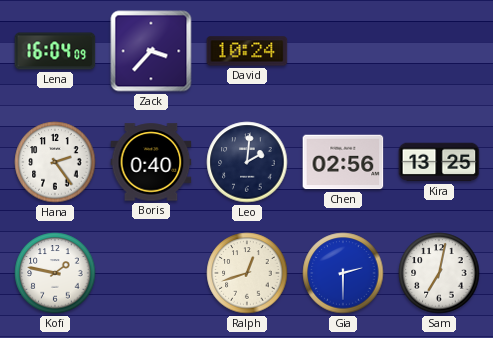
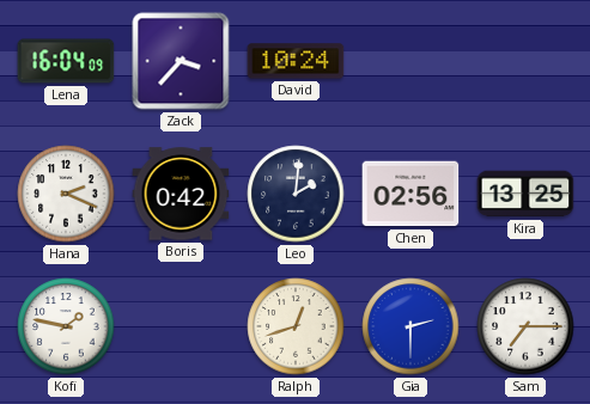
Hana: 2:24 -> 2:19
Boris: 0:40 -> 0:42
Sam: 7:02 -> 7:15
